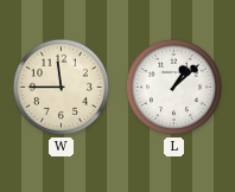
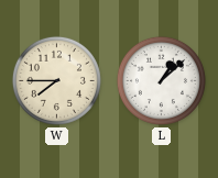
W: 11:45 -> 7:45
